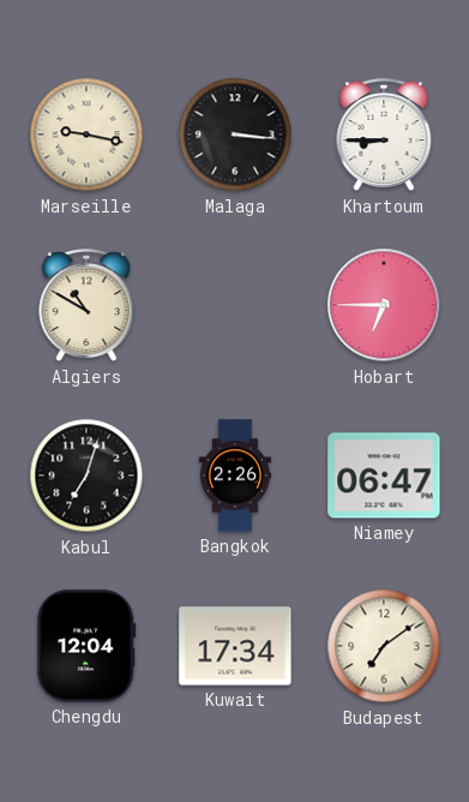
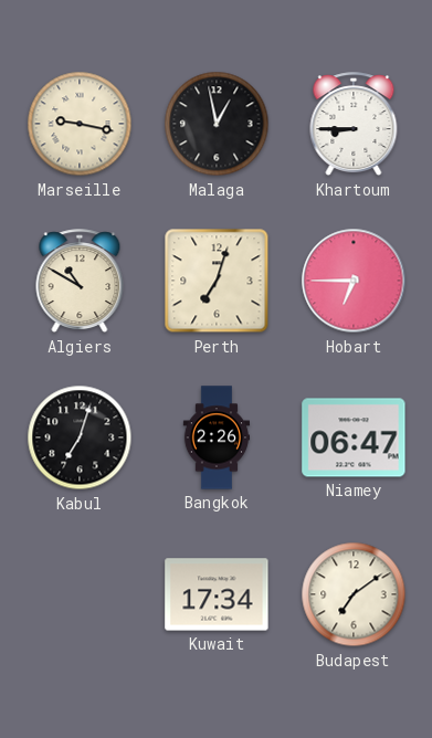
Malaga: 3:16 -> 12:58
Perth: none -> 7:03
Chengdu: 12:04 -> none
